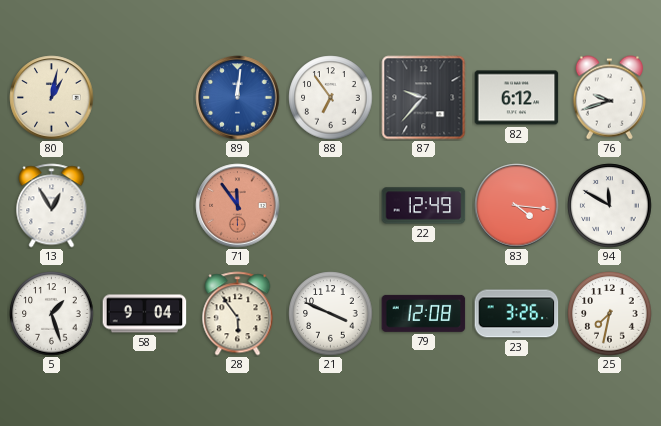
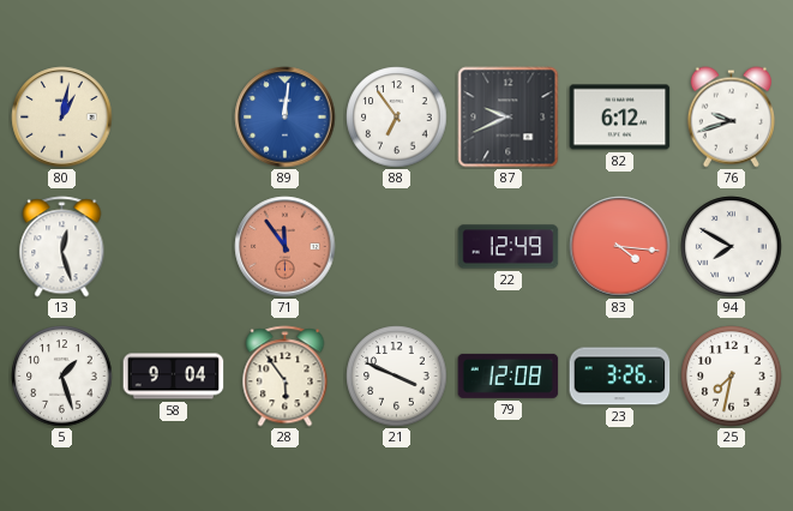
87: 9:37 -> 9:41
13: 12:55 -> 12:27
94: 11:50 -> 7:50
